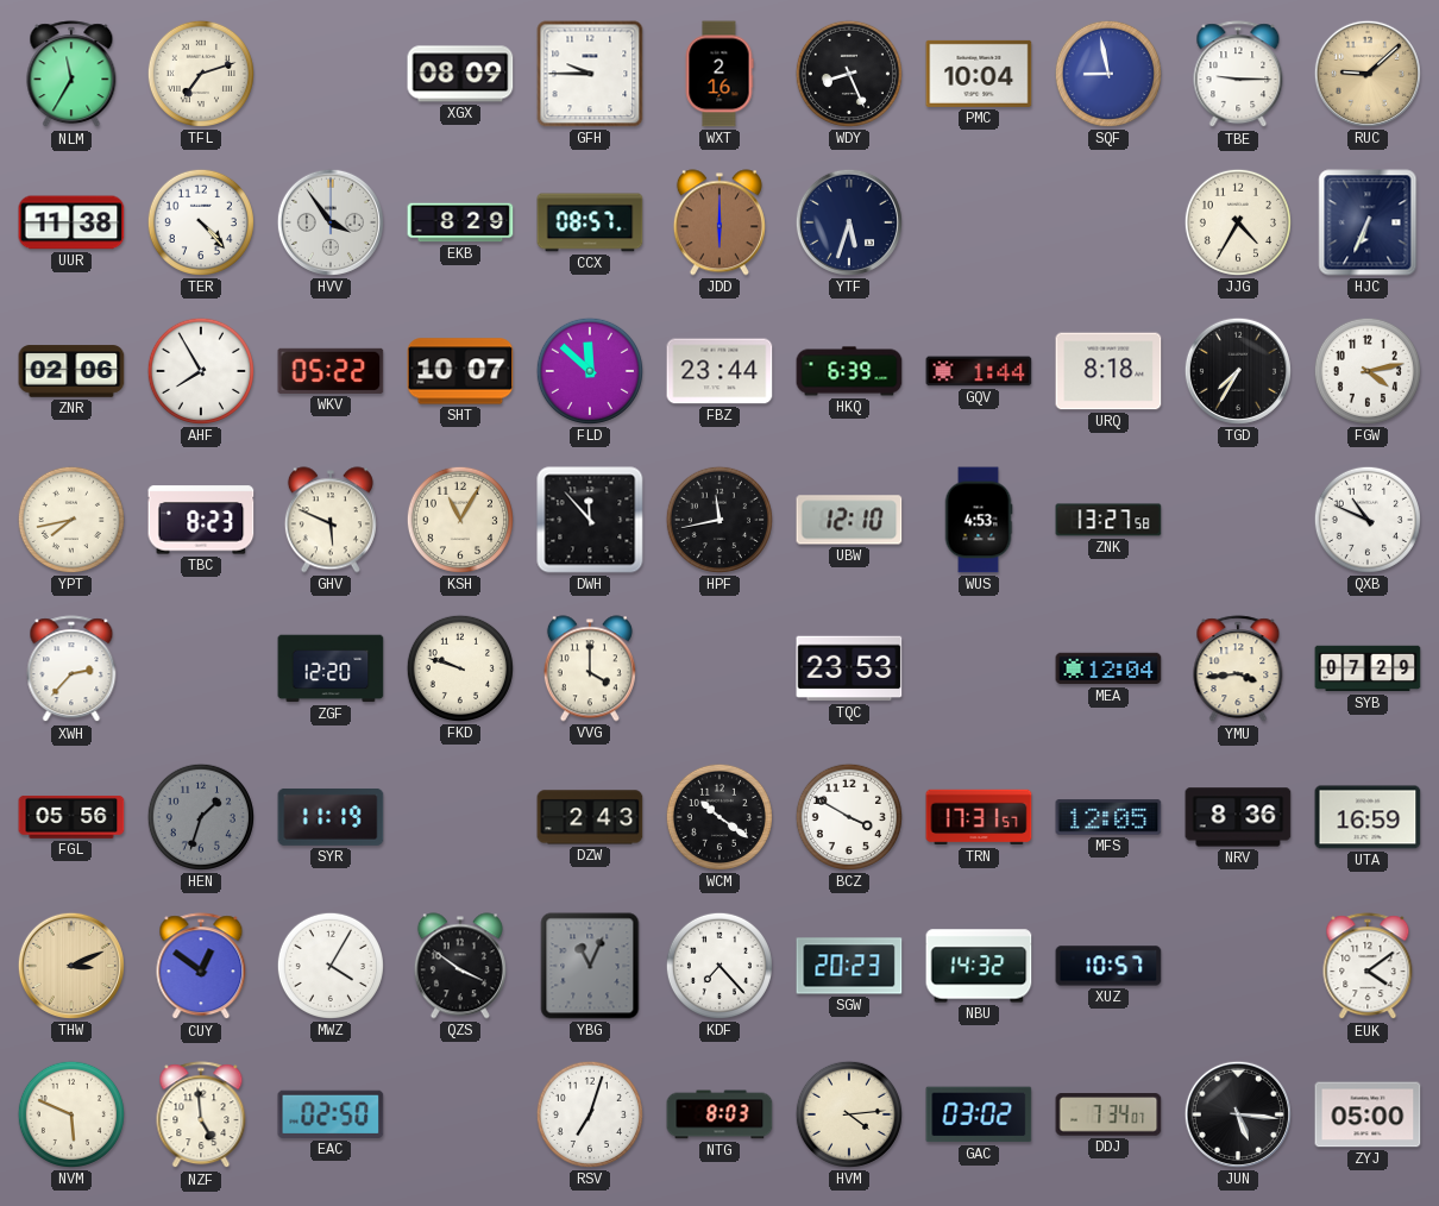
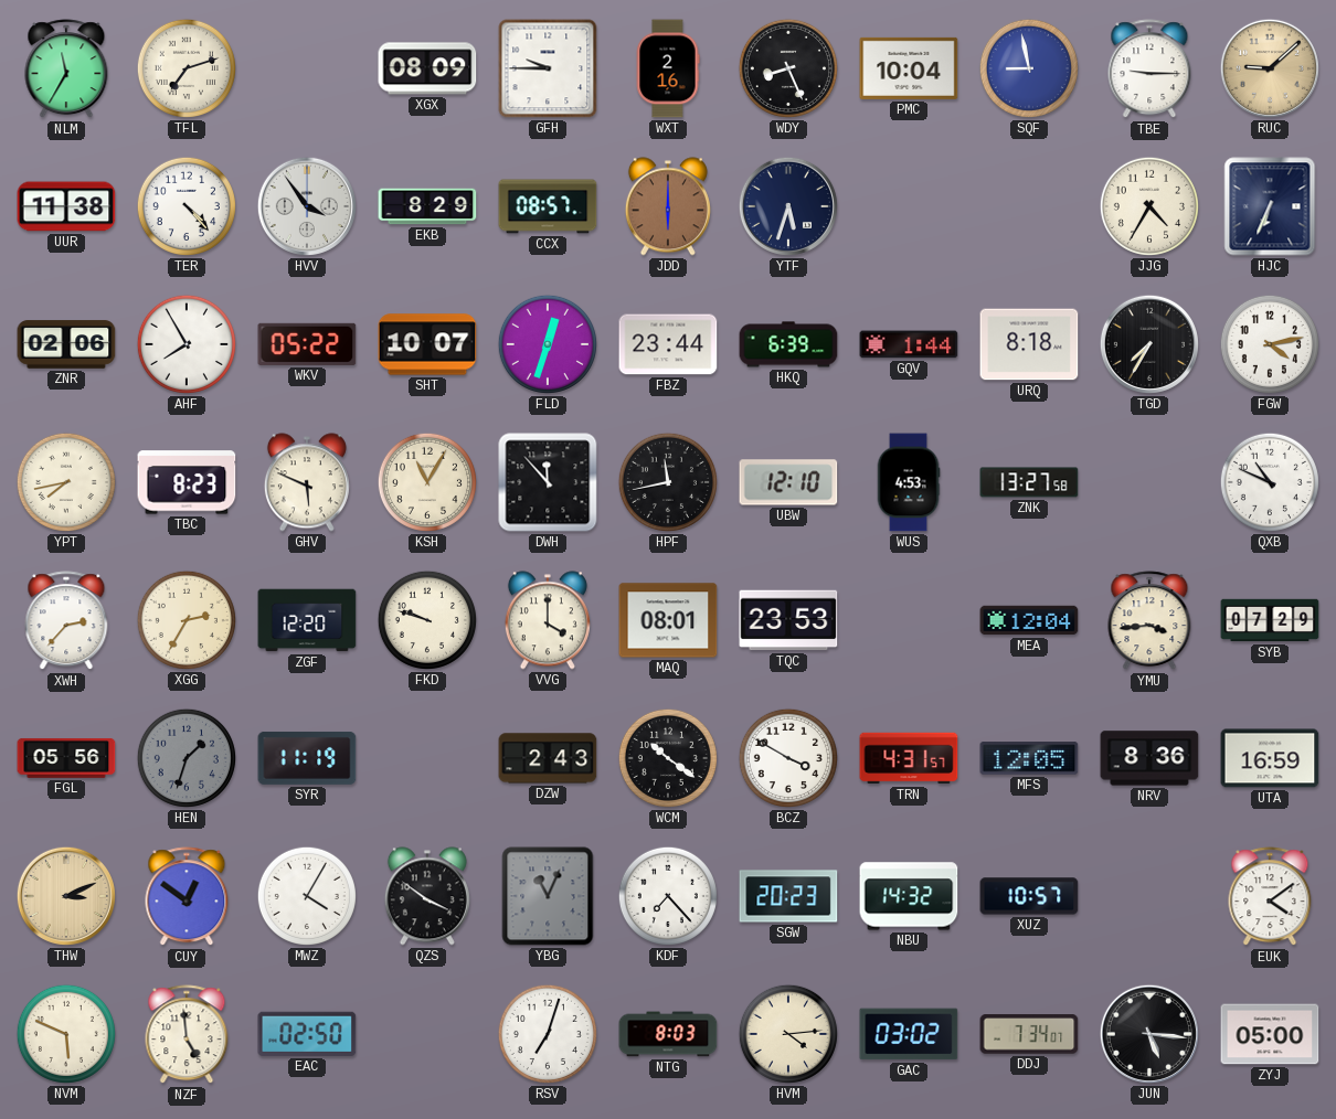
FLD: 11:52 -> 12:33
XGG: none -> 2:35
MAQ: none -> 08:01
TRN: 17:31 -> 4:31
